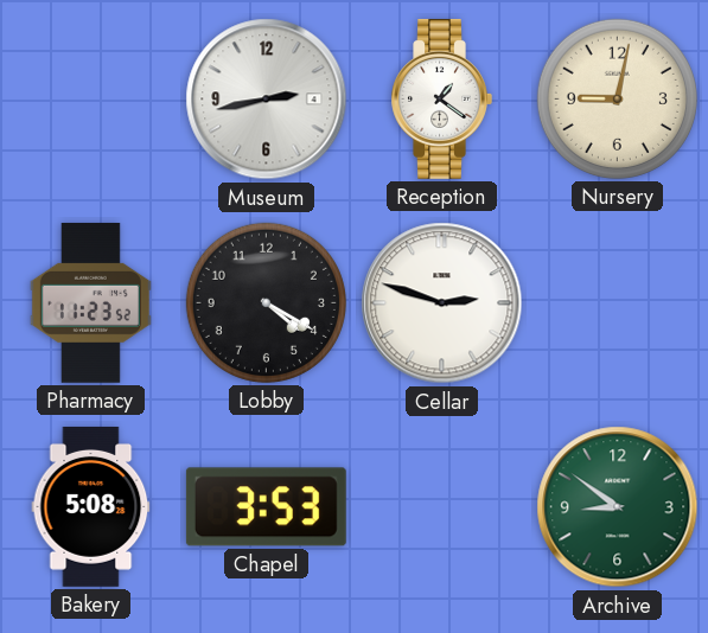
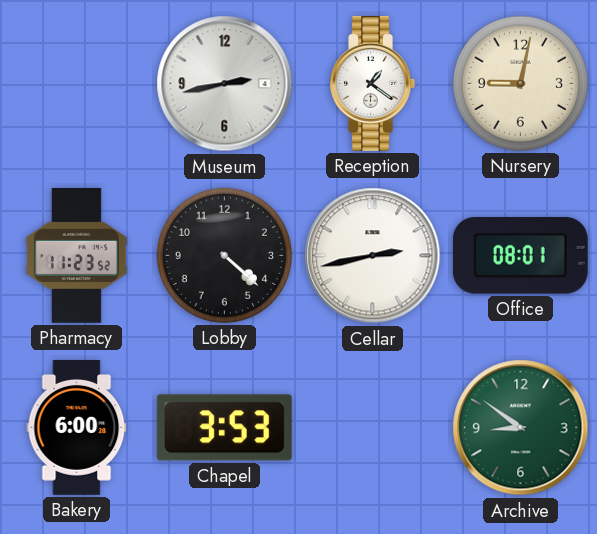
Lobby: 4:20 -> 4:22
Cellar: 2:48 -> 2:43
Office: none -> 08:01
Bakery: 5:08 -> 6:00
